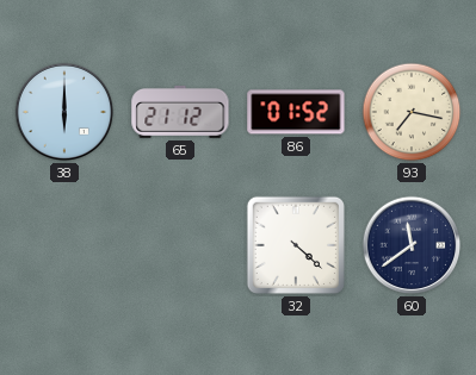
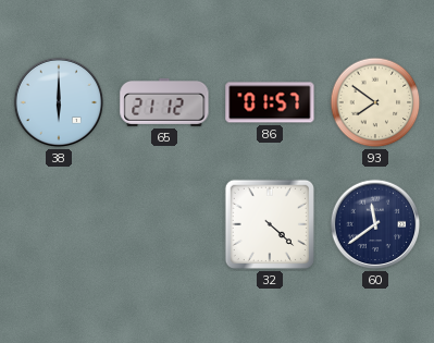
86: 01:52 -> 01:57
93: 7:17 -> 7:51
